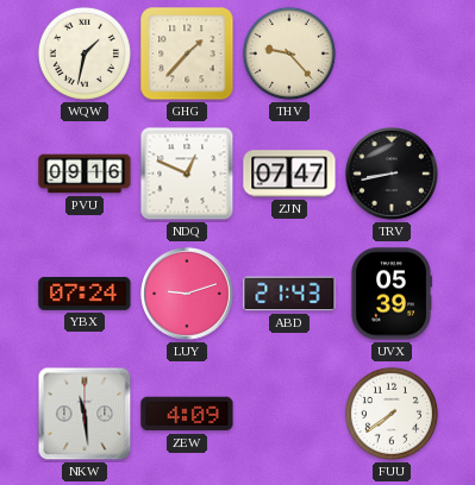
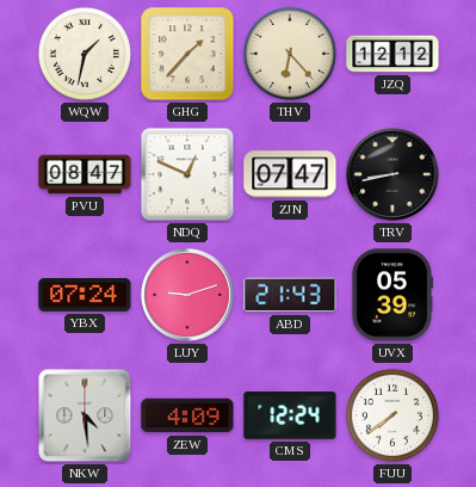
THV: 9:23 -> 6:23
JZQ: none -> 12:12
PVU: 09:16 -> 08:47
NKW: 11:29 -> 4:29
CMS: none -> 12:24
